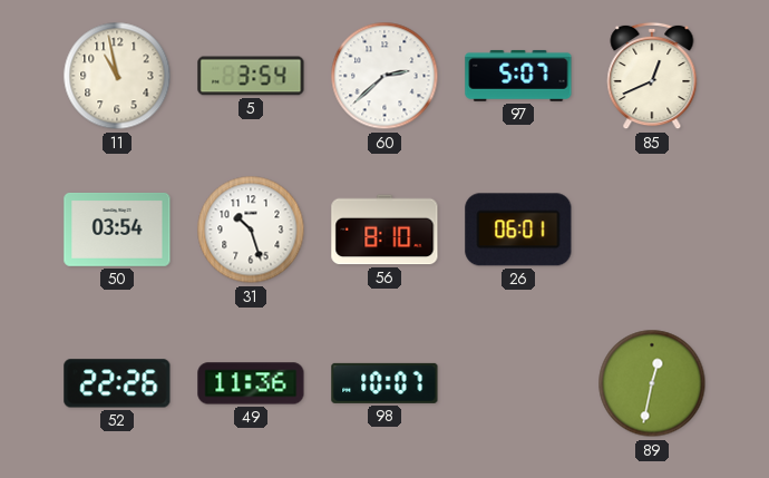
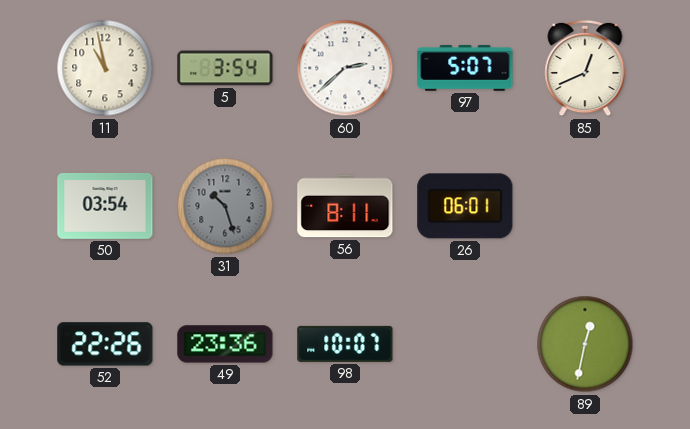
31 dial: white -> grey
56: 8:10 -> 8:11
49: 11:36 -> 23:36
